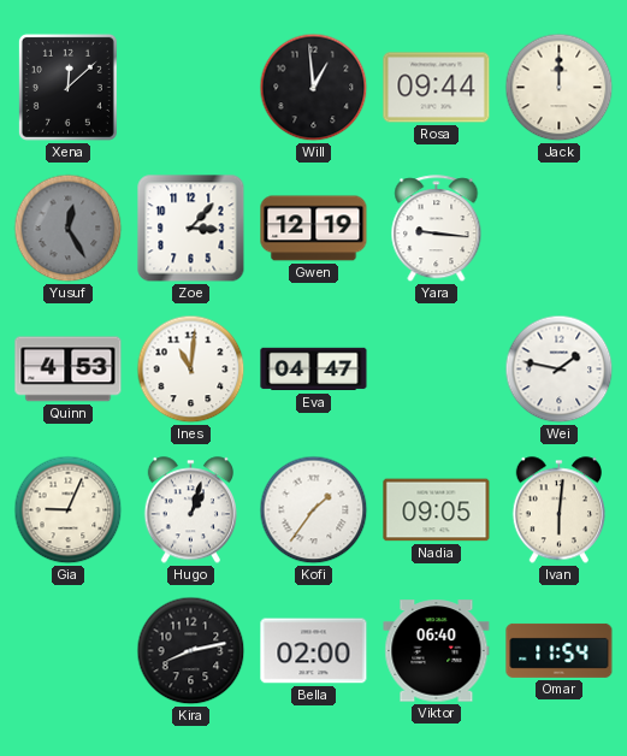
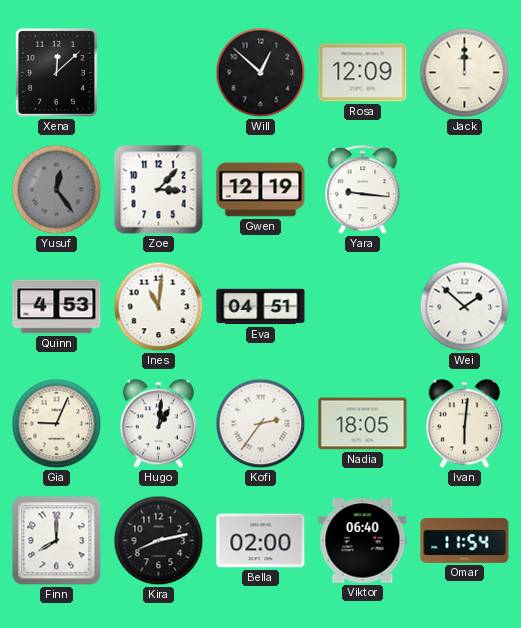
Will: 12:59 -> 12:52
Rosa: 09:44 -> 12:09
Yusuf: 12:25 -> 12:24
Eva: 04:47 -> 04:51
Wei: 1:47 -> 1:52
Hugo: 1:03 -> 1:01
Kofi: 1:36 -> 2:36
Nadia: 09:05 -> 18:05
Finn: none -> 8:00
